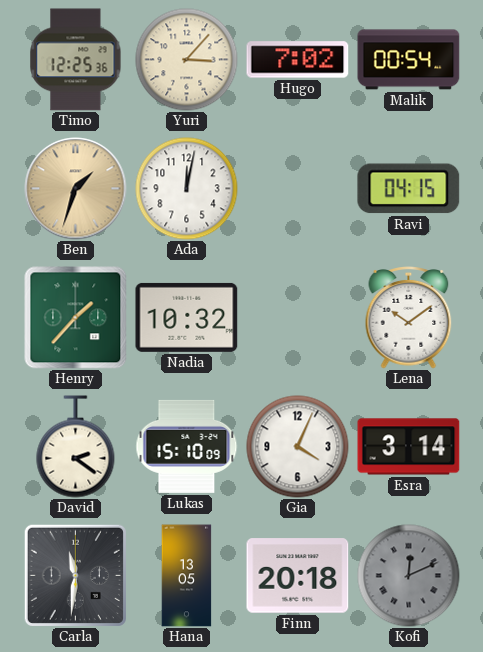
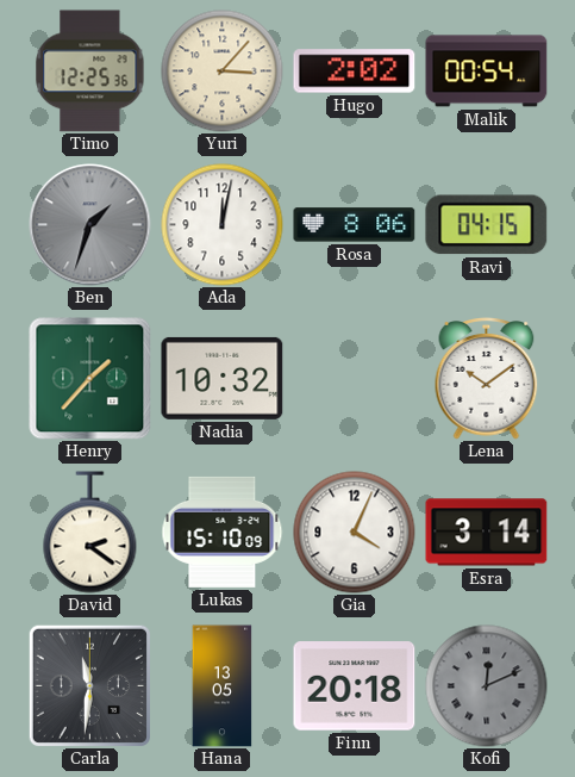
Hugo: 7:02 -> 2:02
Ben dial: champagne -> grey
Rosa: none -> 8:06
